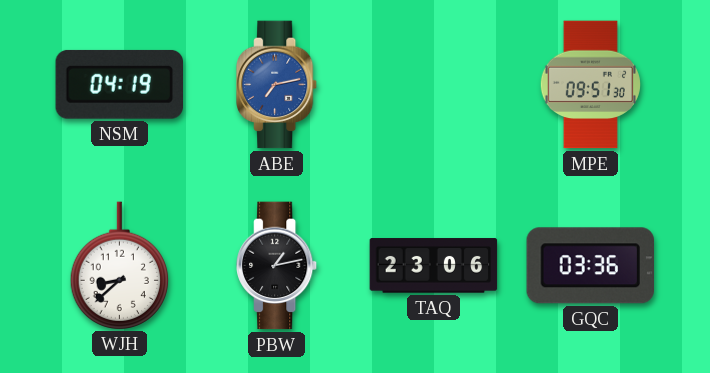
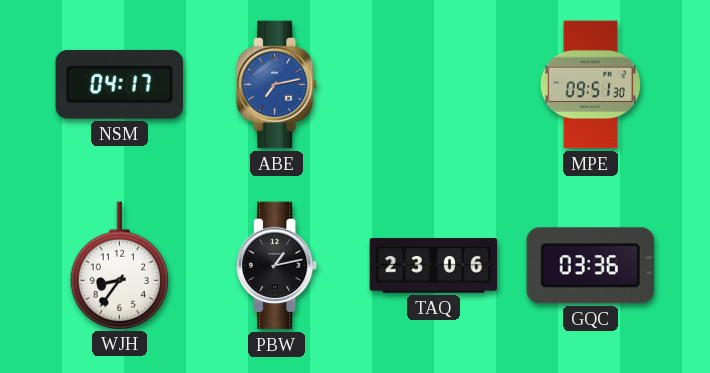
NSM: 04:19 -> 04:17
WJH: 8:38 -> 8:36
